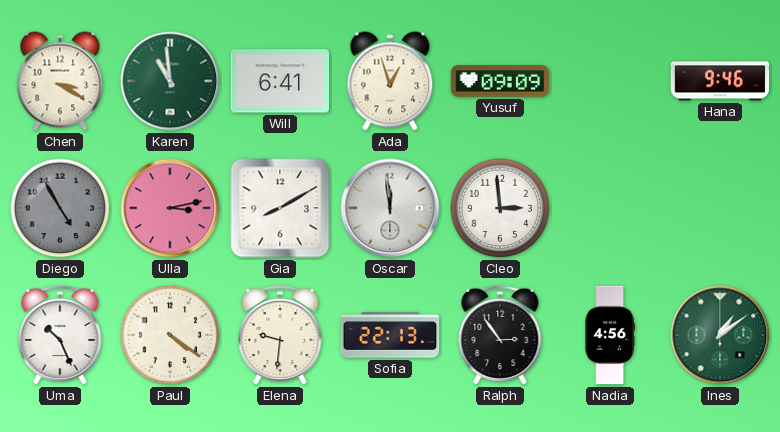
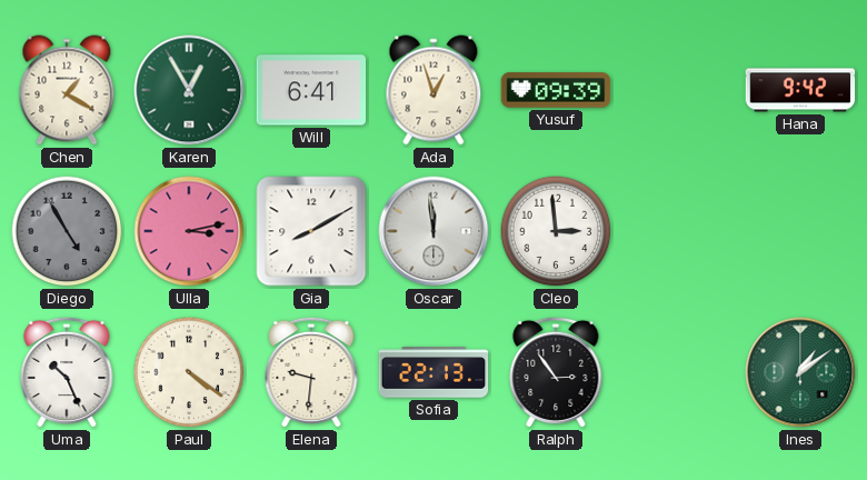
Chen: 3:20 -> 1:20
Karen: 10:59 -> 12:55
Yusuf: 09:09 -> 09:39
Hana: 9:46 -> 9:42
Nadia: 4:56 -> none
